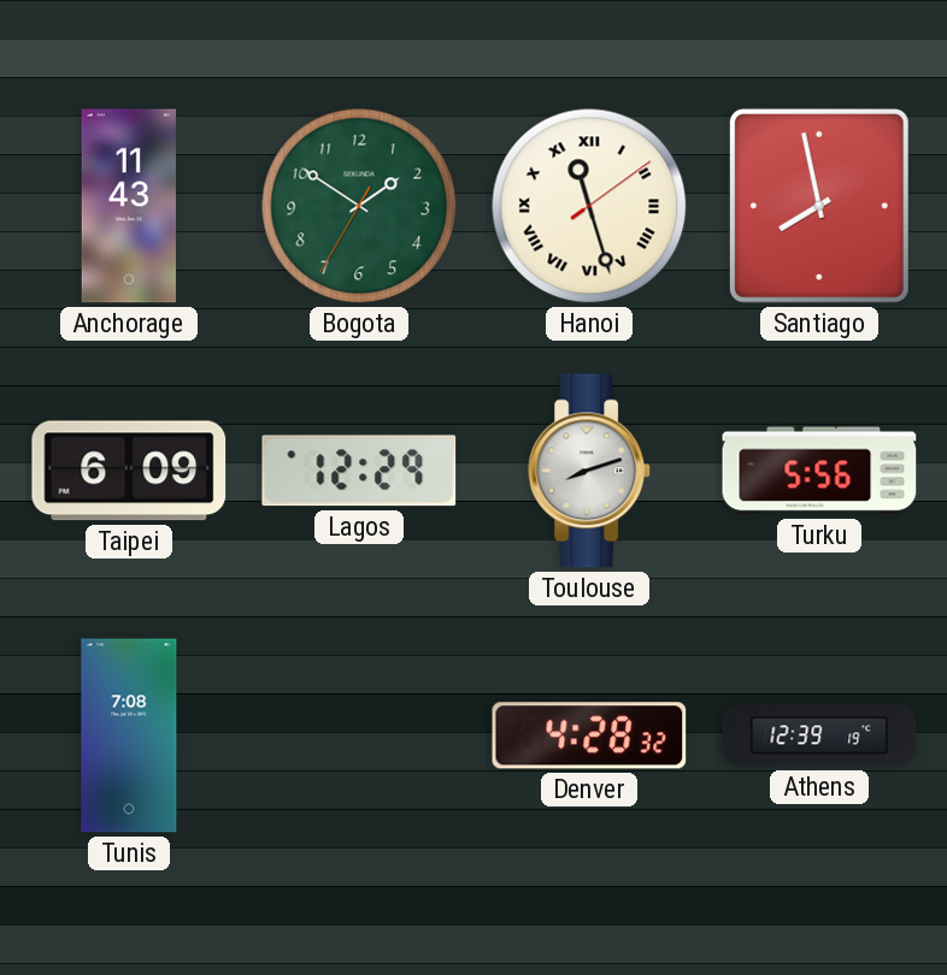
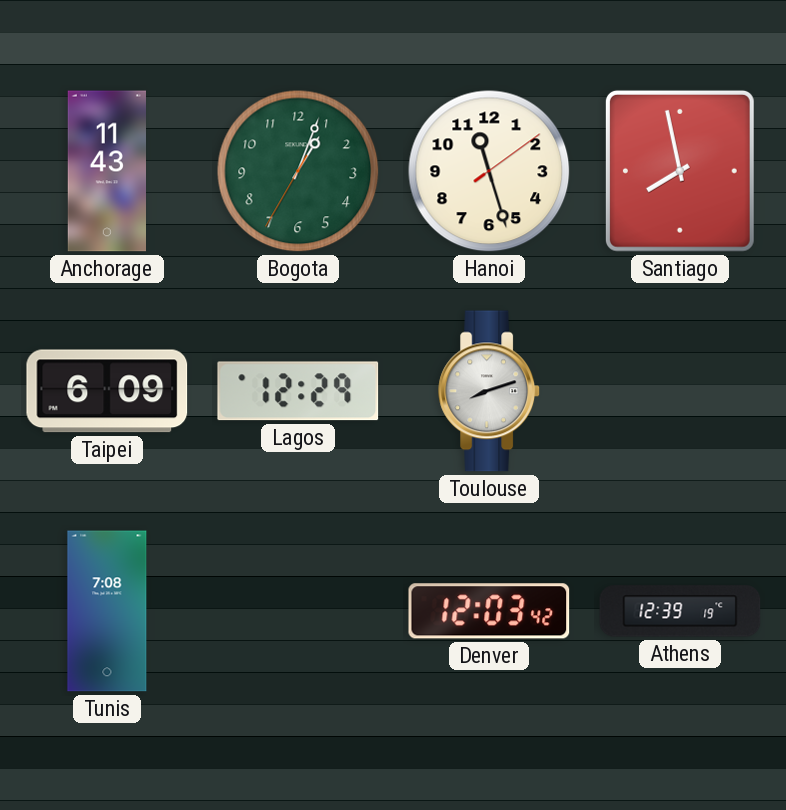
Bogota: 1:50 -> 1:03
Hanoi numerals: Roman -> Arabic
Turku: 5:56 -> none
Denver: 4:28 -> 12:03
